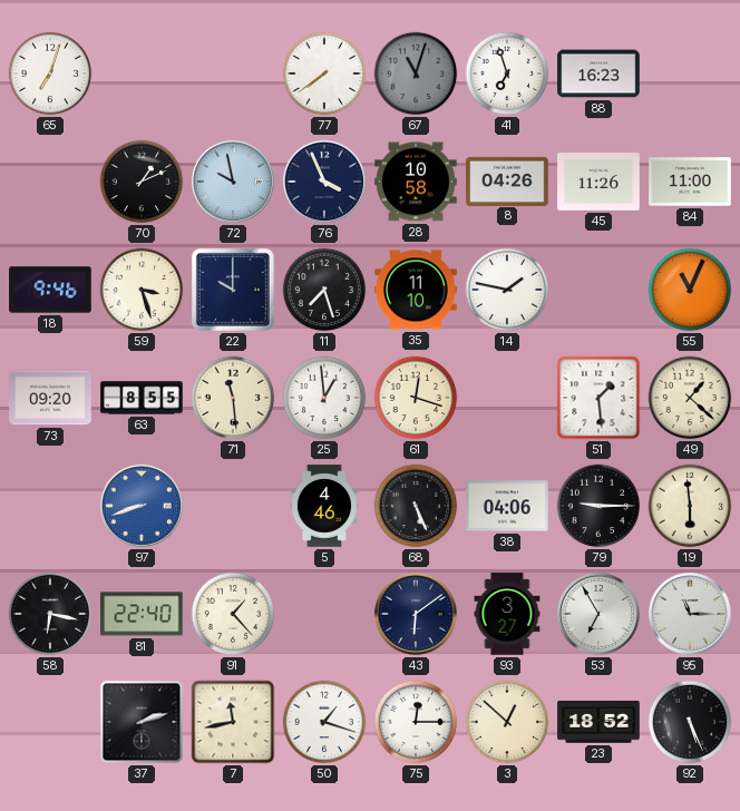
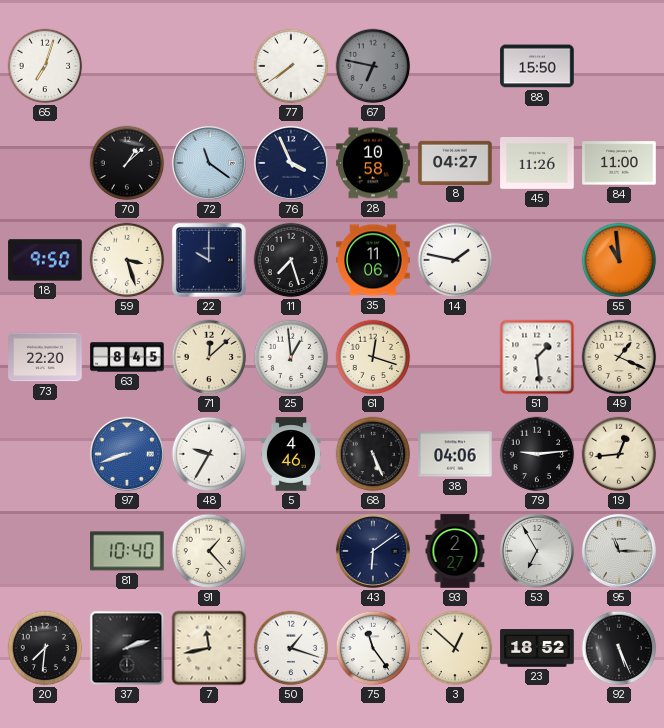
67: 11:03 -> 6:47
41: 6:57 -> none
88: 16:23 -> 15:50
70: 1:11 -> 1:08
72: 9:58 -> 11:21
8: 04:26 -> 04:27
18: 9:46 -> 9:50
35: 11:10 -> 11:06
55: 11:04 -> 10:59
73: 09:20 -> 22:20
63: 8:55 -> 8:45
71: 11:29 -> 12:08
49: 1:22 -> 1:19
48: none -> 9:35
79: 9:15 -> 9:14
19: 5:59 -> 12:44
58: 6:17 -> none
81: 22:40 -> 10:40
93: 3:27 -> 2:27
20: none -> 7:31
75: 12:15 -> 11:24
